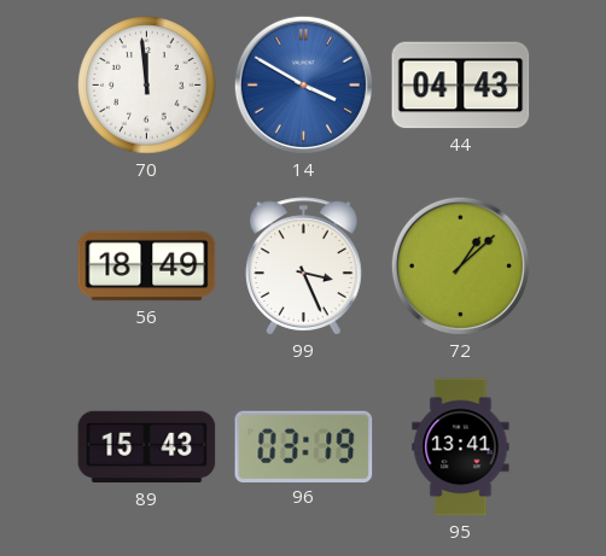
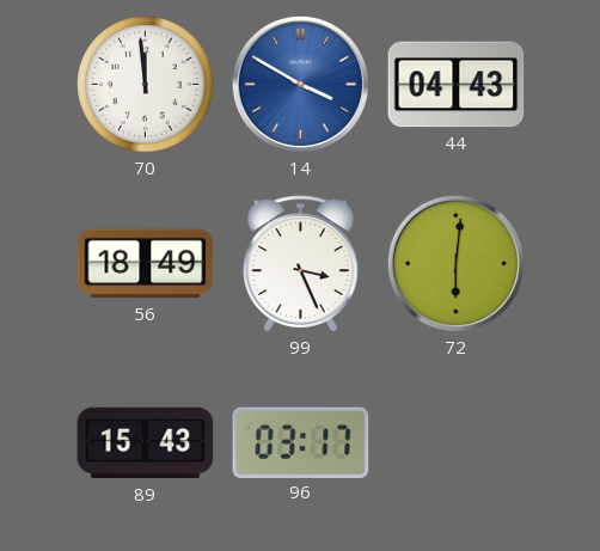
72: 1:08 -> 6:01
96: 03:19 -> 03:17
95: 13:41 -> none
